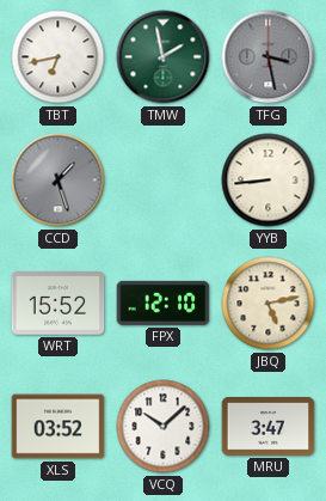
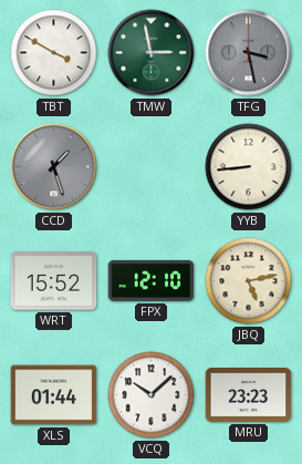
TBT: 6:43 -> 3:50
TMW: 1:58 -> 2:58
XLS: 03:52 -> 01:44
MRU: 3:47 -> 23:23
